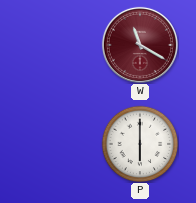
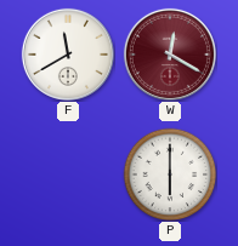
F: none -> 11:40
W: 11:20 -> 12:20
